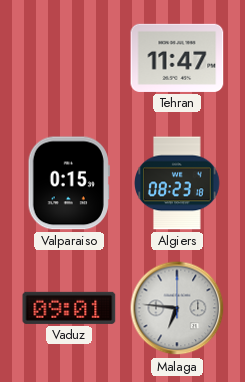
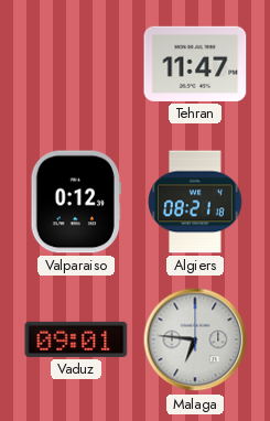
Valparaiso: 0:15 -> 0:12
Algiers: 08:23 -> 08:21
